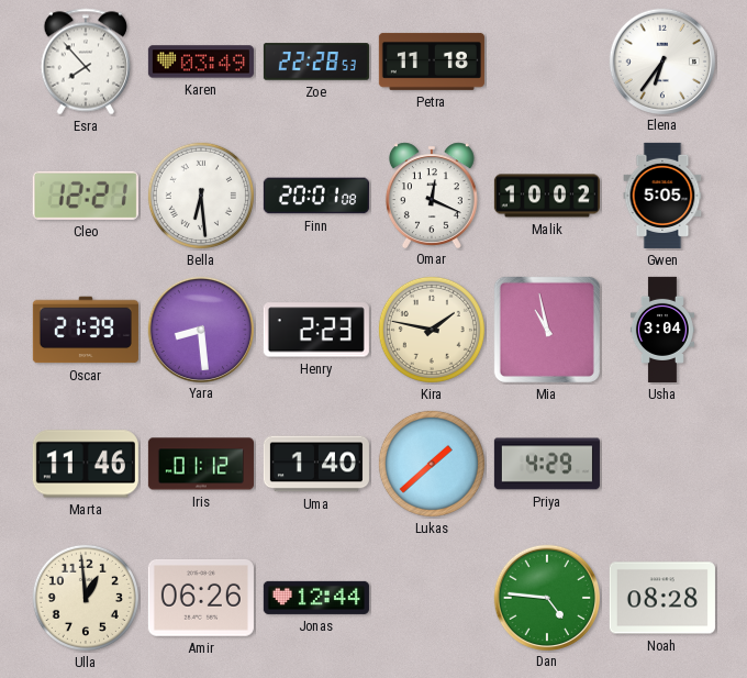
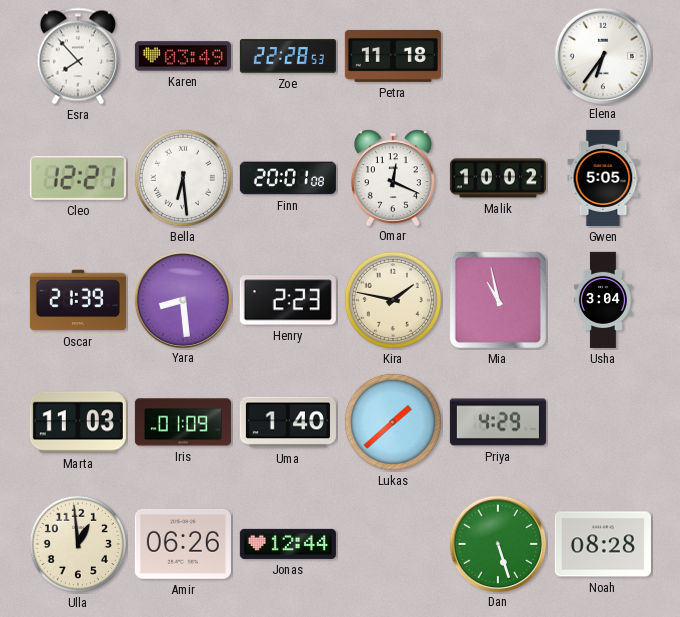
Marta: 11:46 -> 11:03
Iris: 01:12 -> 01:09
Dan: 4:46 -> 5:27
